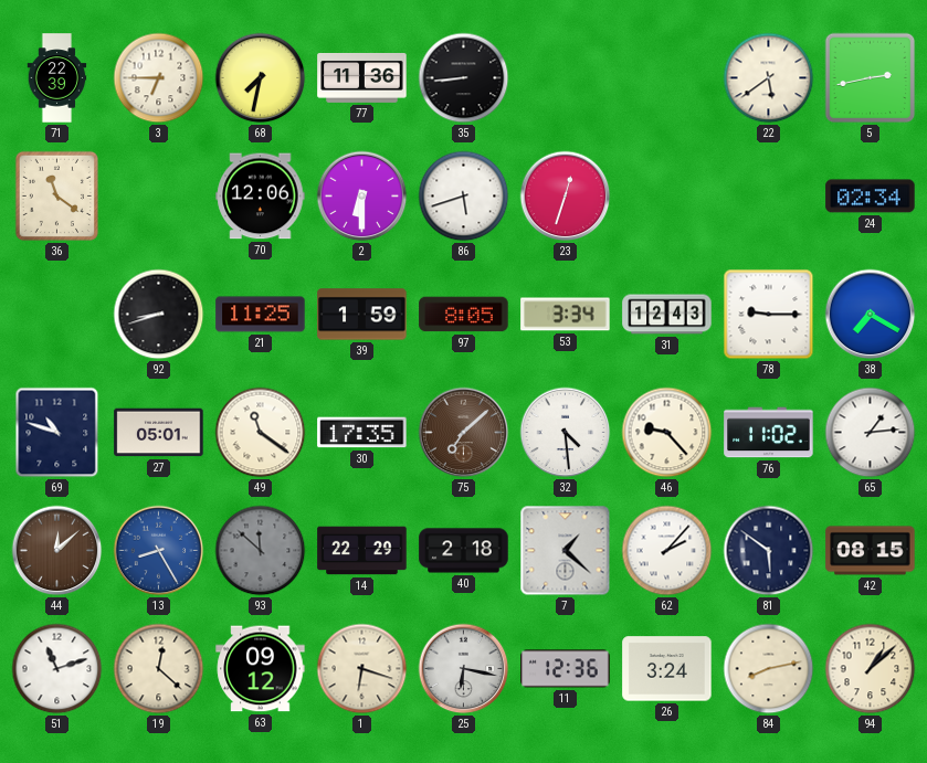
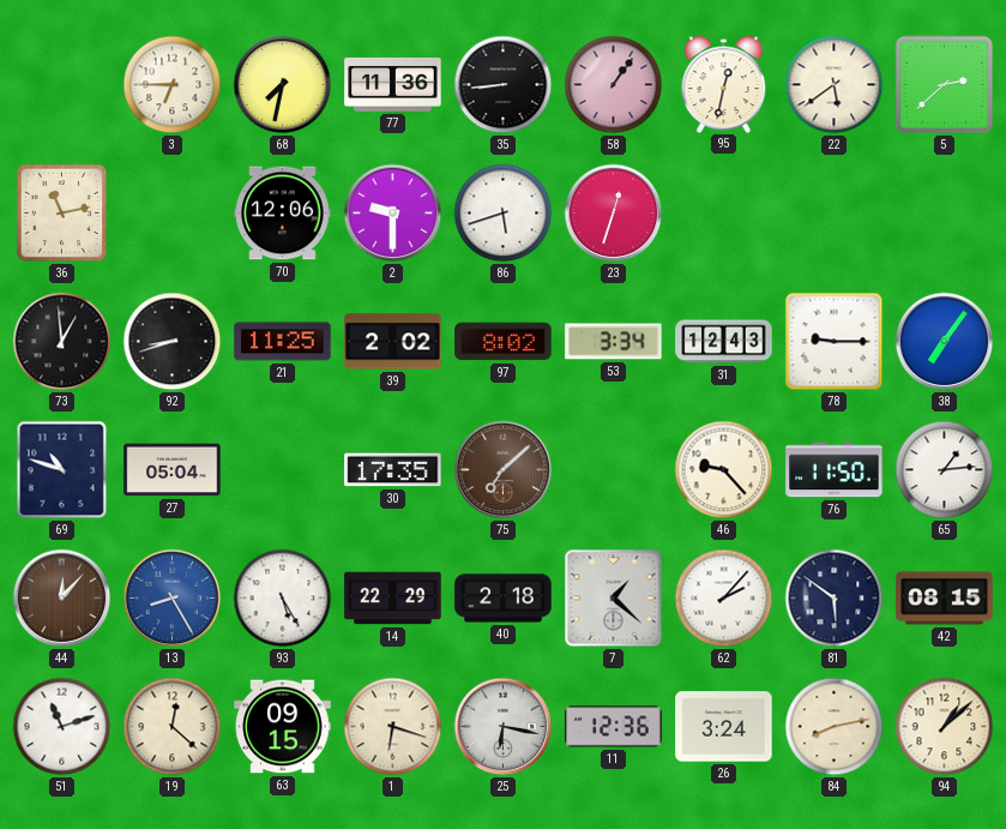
71: 22:39 -> none
58: none -> 1:06
95: none -> 12:32
5: 2:43 -> 2:38
36: 11:21 -> 11:13
2: 6:30 -> 9:30
24: 02:34 -> none
73: none -> 12:59
39: 1:59 -> 2:02
97: 8:05 -> 8:02
38: 7:20 -> 7:06
27: 05:01 -> 05:04
49: 11:21 -> none
32: 4:29 -> none
76: 11:02 -> 11:50
44: 12:08 -> 12:07
93: 11:52 -> 5:25
93 dial: grey -> white
63: 09:12 -> 09:15
